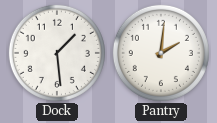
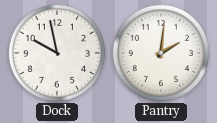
Dock: 1:29 -> 9:58
